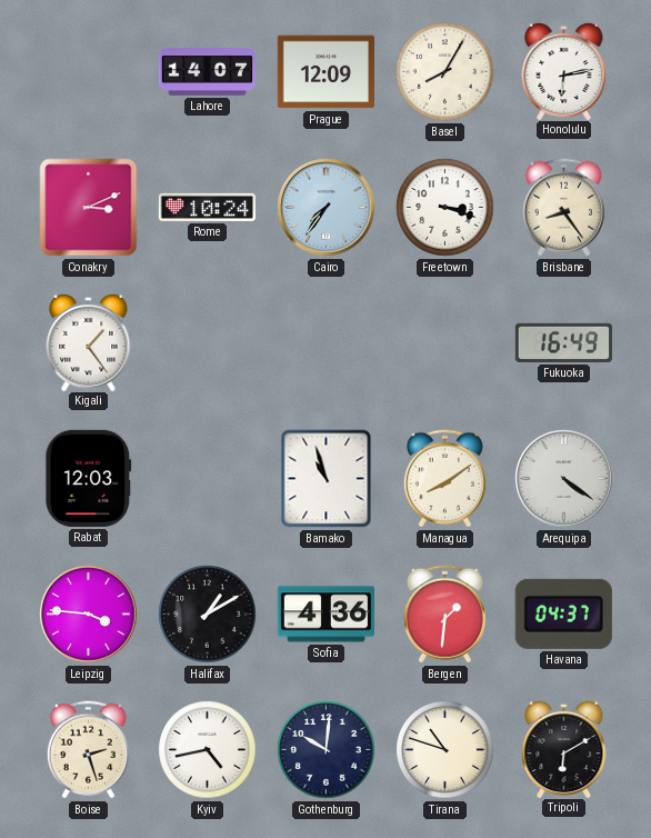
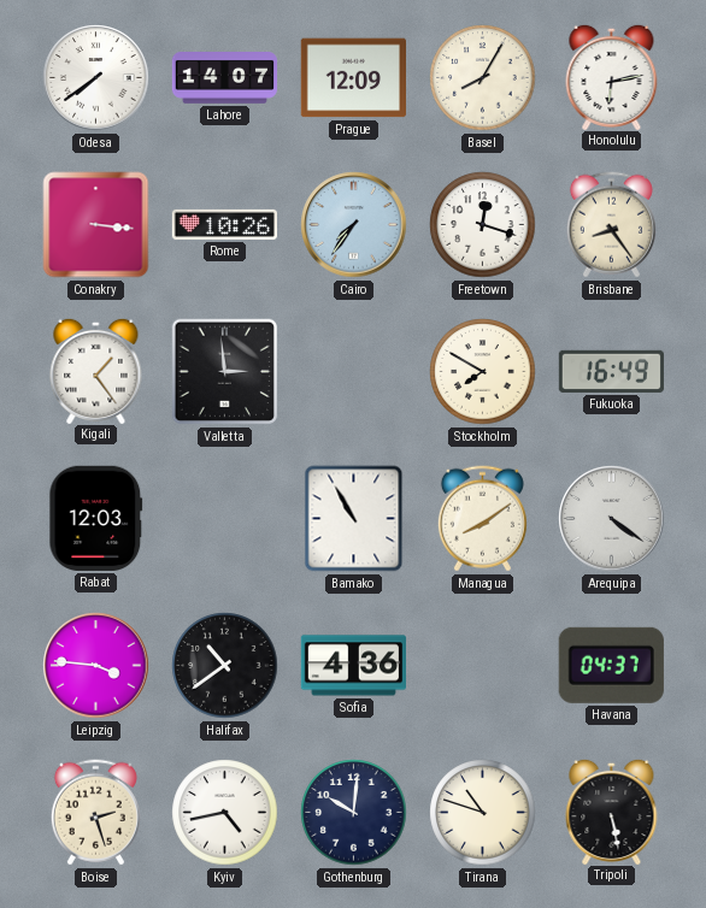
Odesa: none -> 7:39
Conakry: 3:11 -> 3:16
Rome: 10:24 -> 10:26
Freetown: 3:18 -> 12:18
Valletta: none -> 2:59
Stockholm: none -> 7:50
Bamako: 10:57 -> 10:55
Halifax: 1:10 -> 10:39
Bergen: 1:31 -> none
Tripoli: 6:10 -> 5:28
